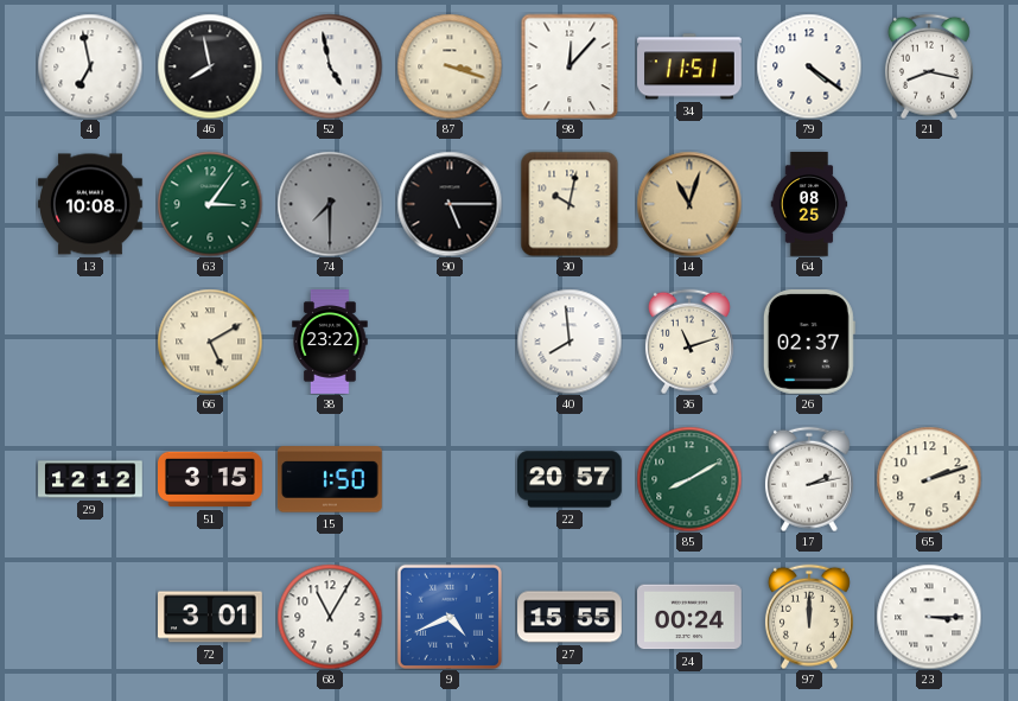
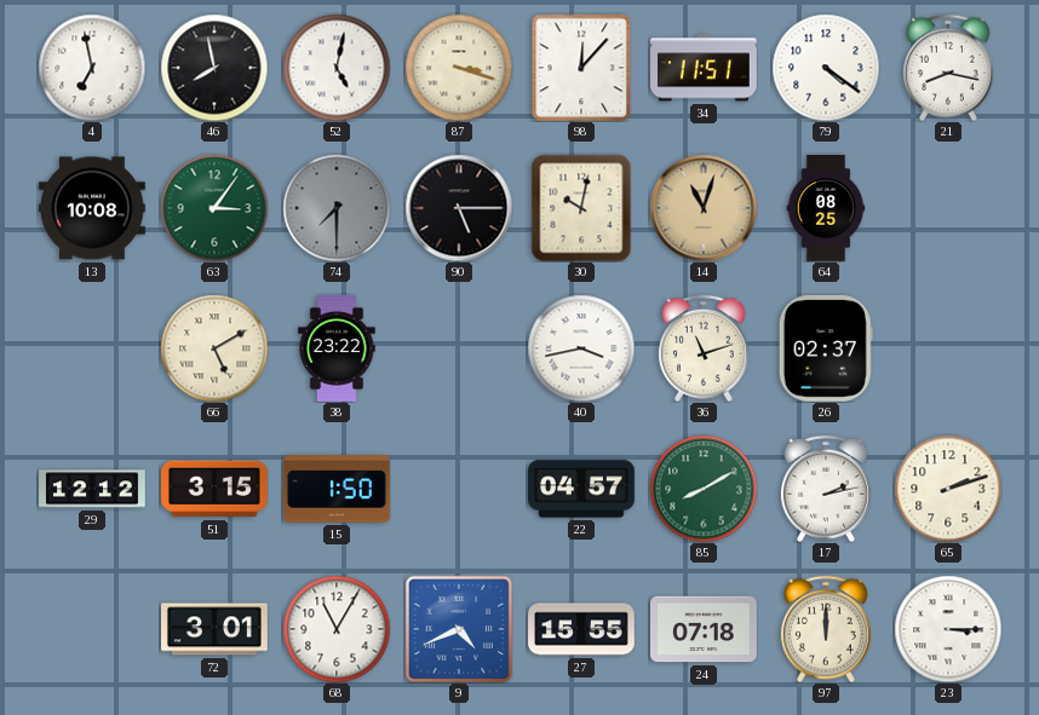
52: 4:58 -> 5:02
40: 7:59 -> 3:43
22: 20:57 -> 04:57
24: 00:24 -> 07:18
